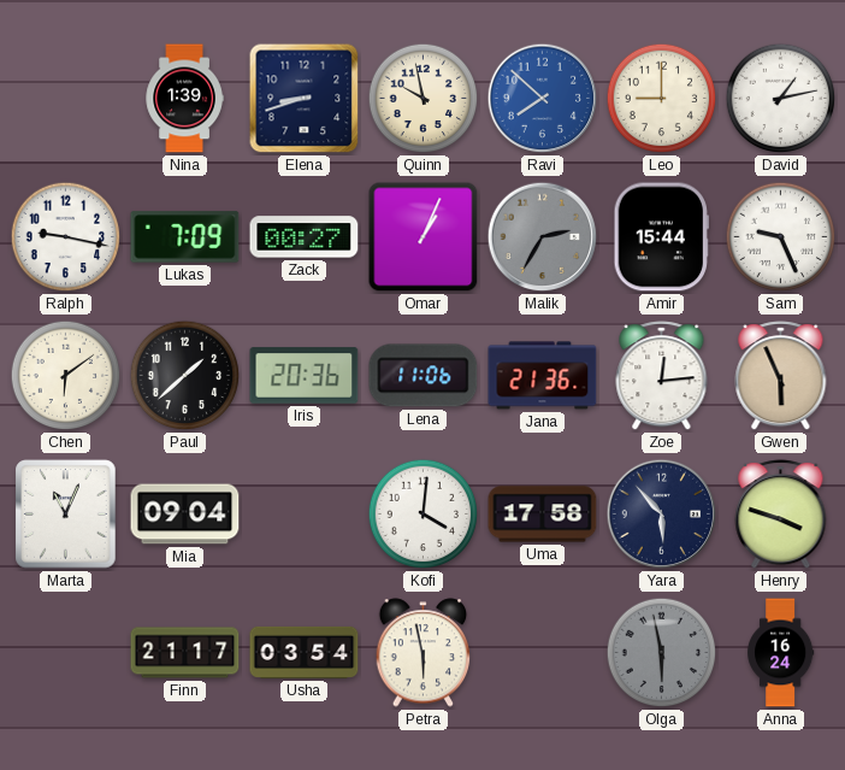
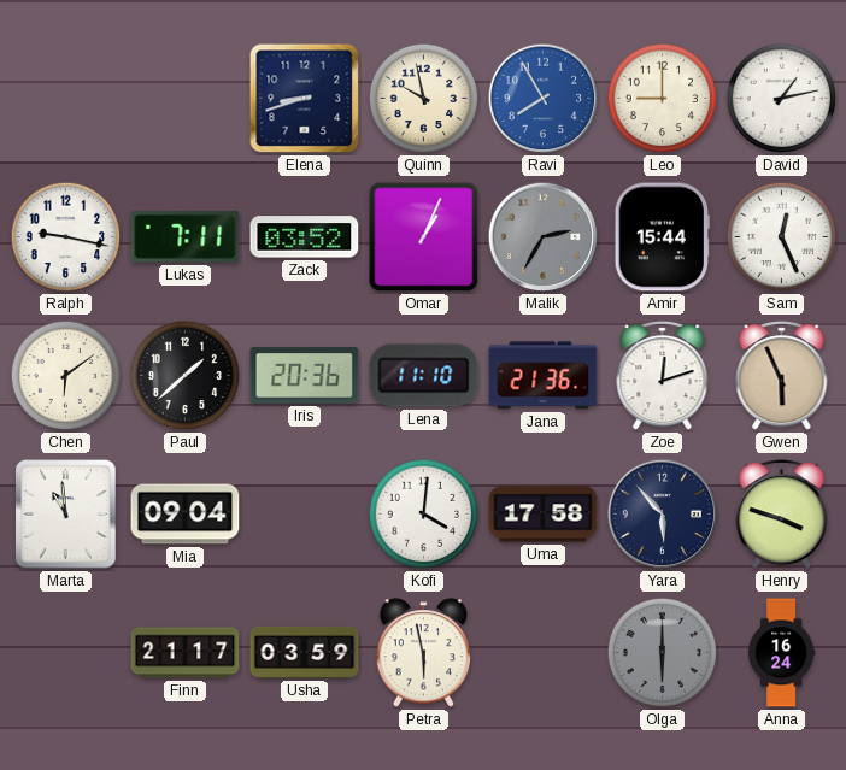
Nina: 1:39 -> none
Ravi: 7:52 -> 7:55
Lukas: 7:09 -> 7:11
Zack: 00:27 -> 03:52
Sam: 9:26 -> 12:26
Lena: 11:06 -> 11:10
Zoe: 12:14 -> 12:12
Marta: 11:04 -> 10:59
Usha: 03:54 -> 03:59
Olga: 5:58 -> 6:00
